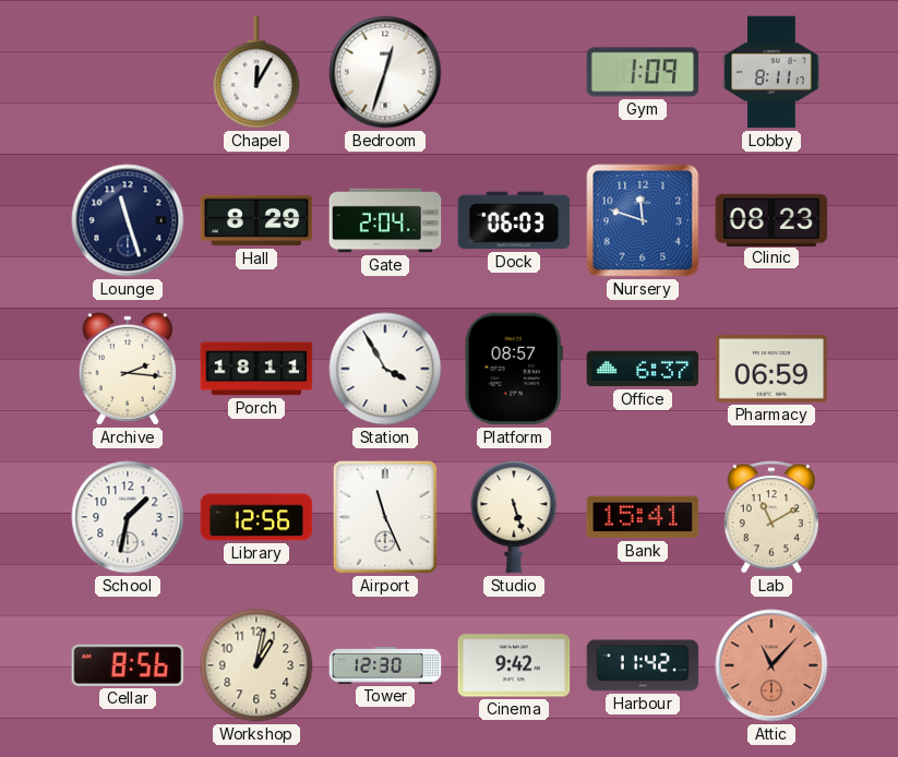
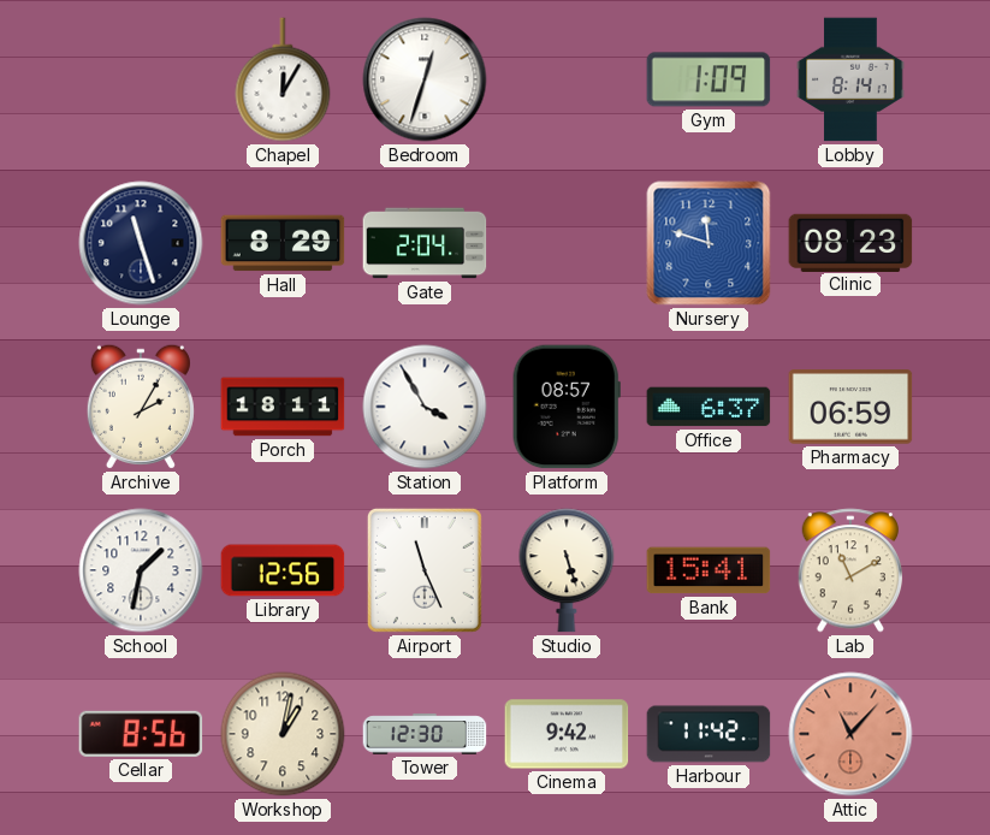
Lobby: 8:11 -> 8:14
Dock: 06:03 -> none
Archive: 2:16 -> 2:05
